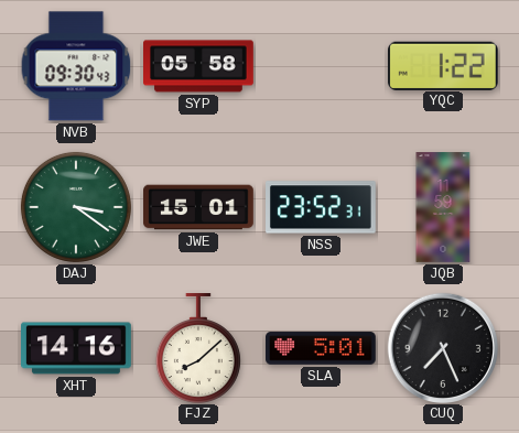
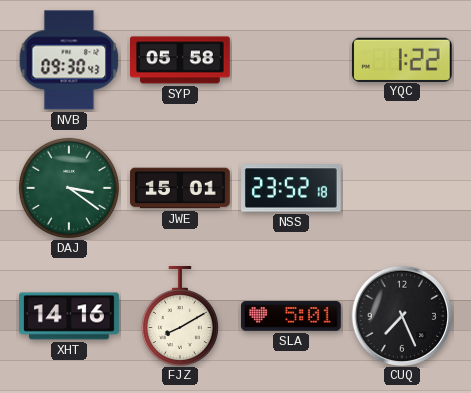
NSS: 23:52:31 -> 23:52:18
JQB: 11:59 -> none
FJZ: 8:08 -> 8:10
